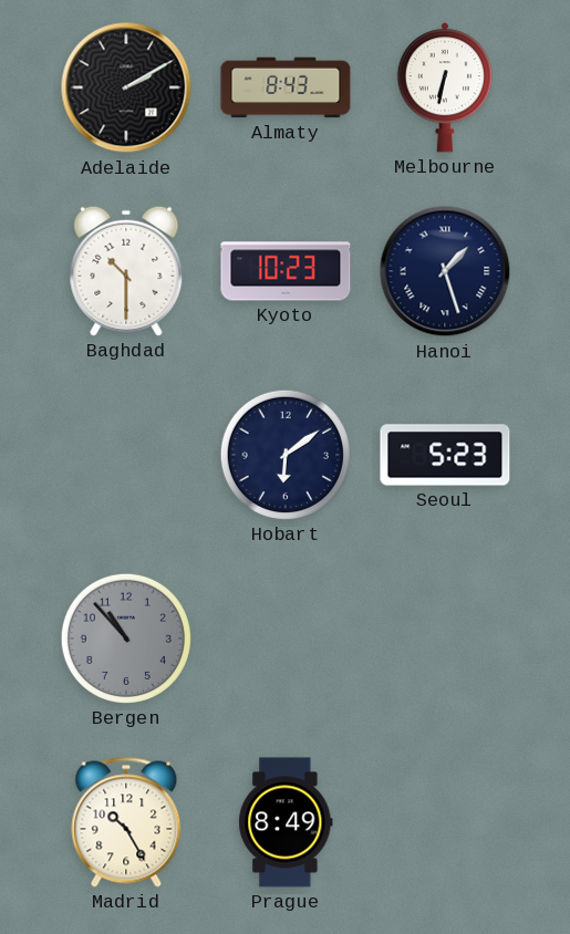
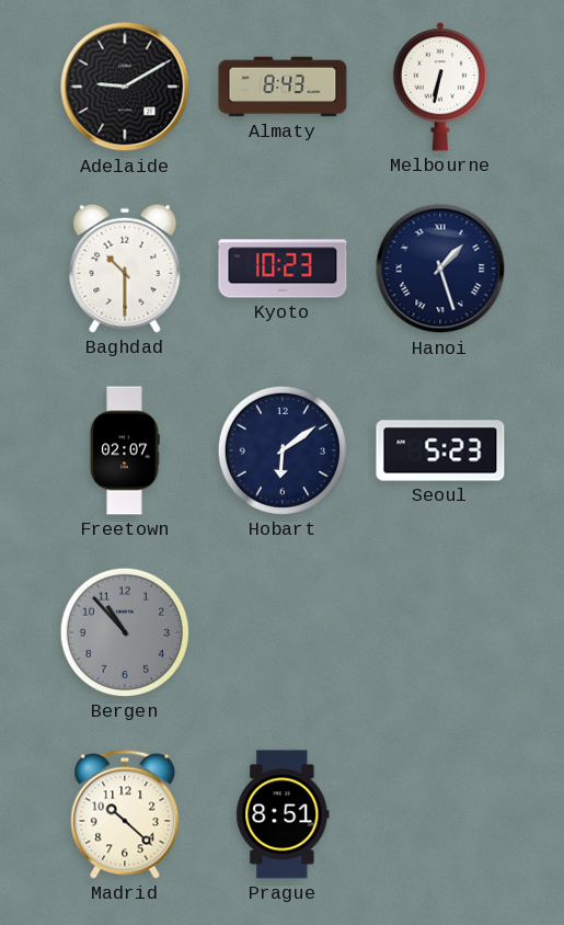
Adelaide: 2:10 -> 9:10
Freetown: none -> 02:07
Madrid: 10:25 -> 10:22
Prague: 8:49 -> 8:51
